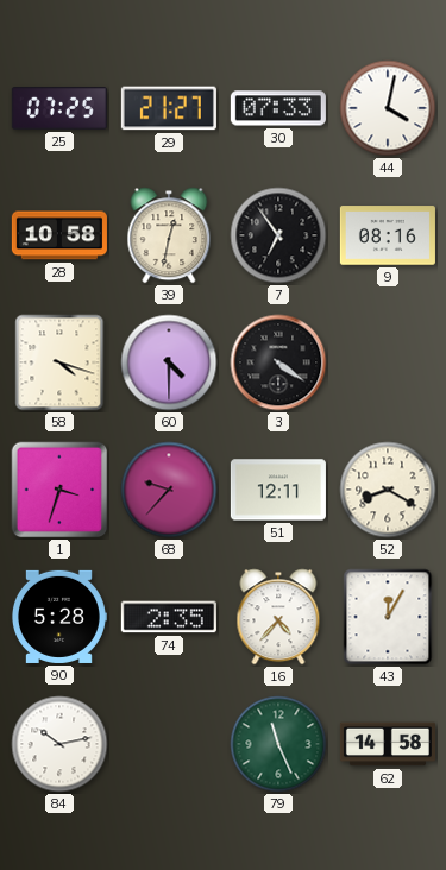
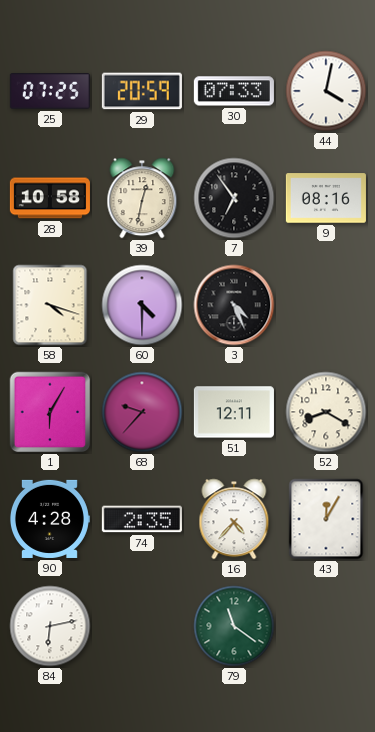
29: 21:27 -> 20:59
3: 4:21 -> 4:26
1: 3:33 -> 6:05
90: 5:28 -> 4:28
84: 10:13 -> 6:13
79: 11:26 -> 11:21
62: 14:58 -> none
